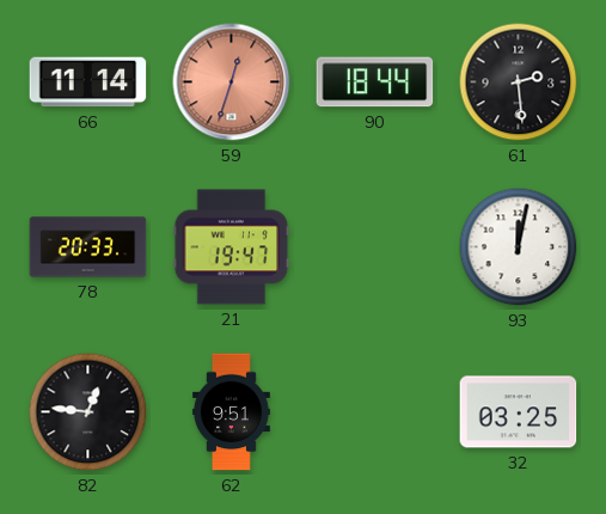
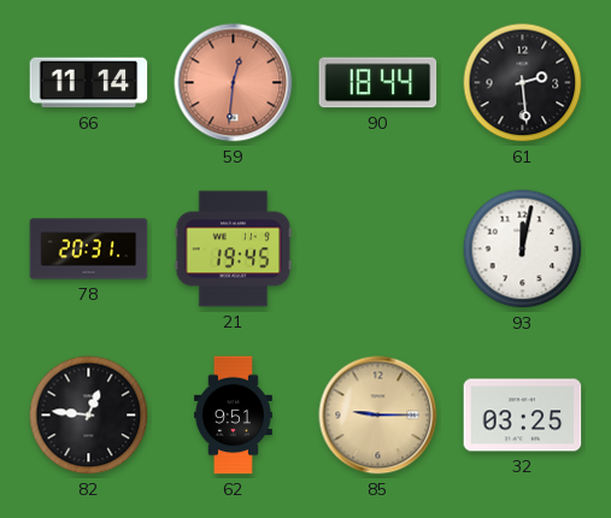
59: 12:33 -> 12:31
78: 20:33 -> 20:31
21: 19:47 -> 19:45
85: none -> 9:15
